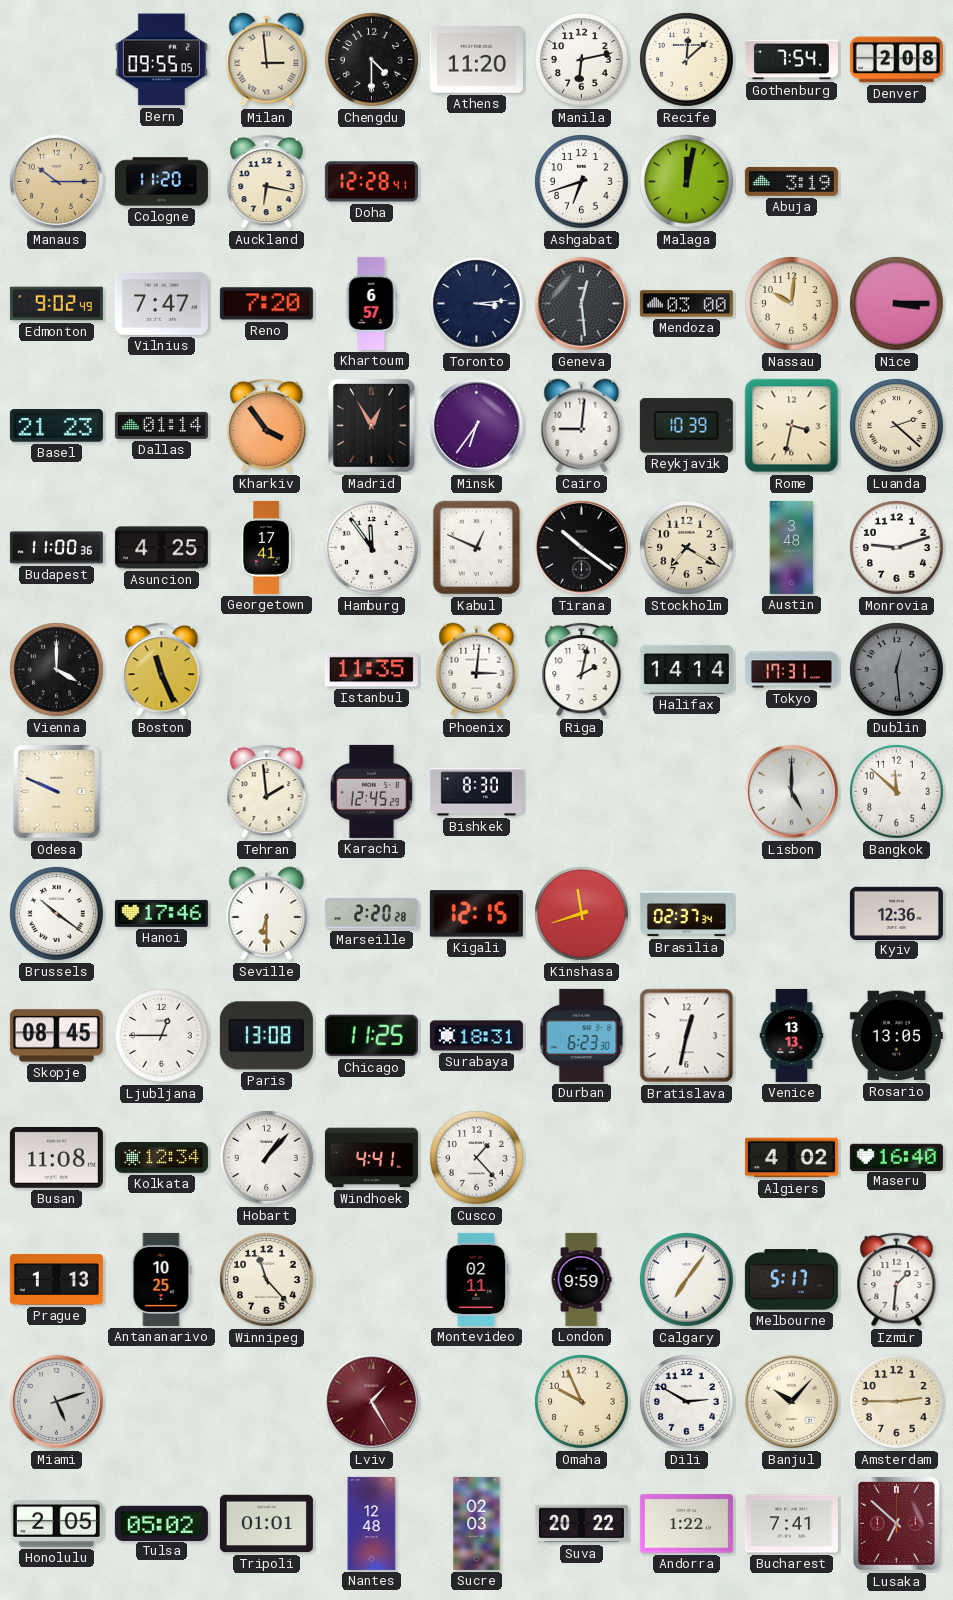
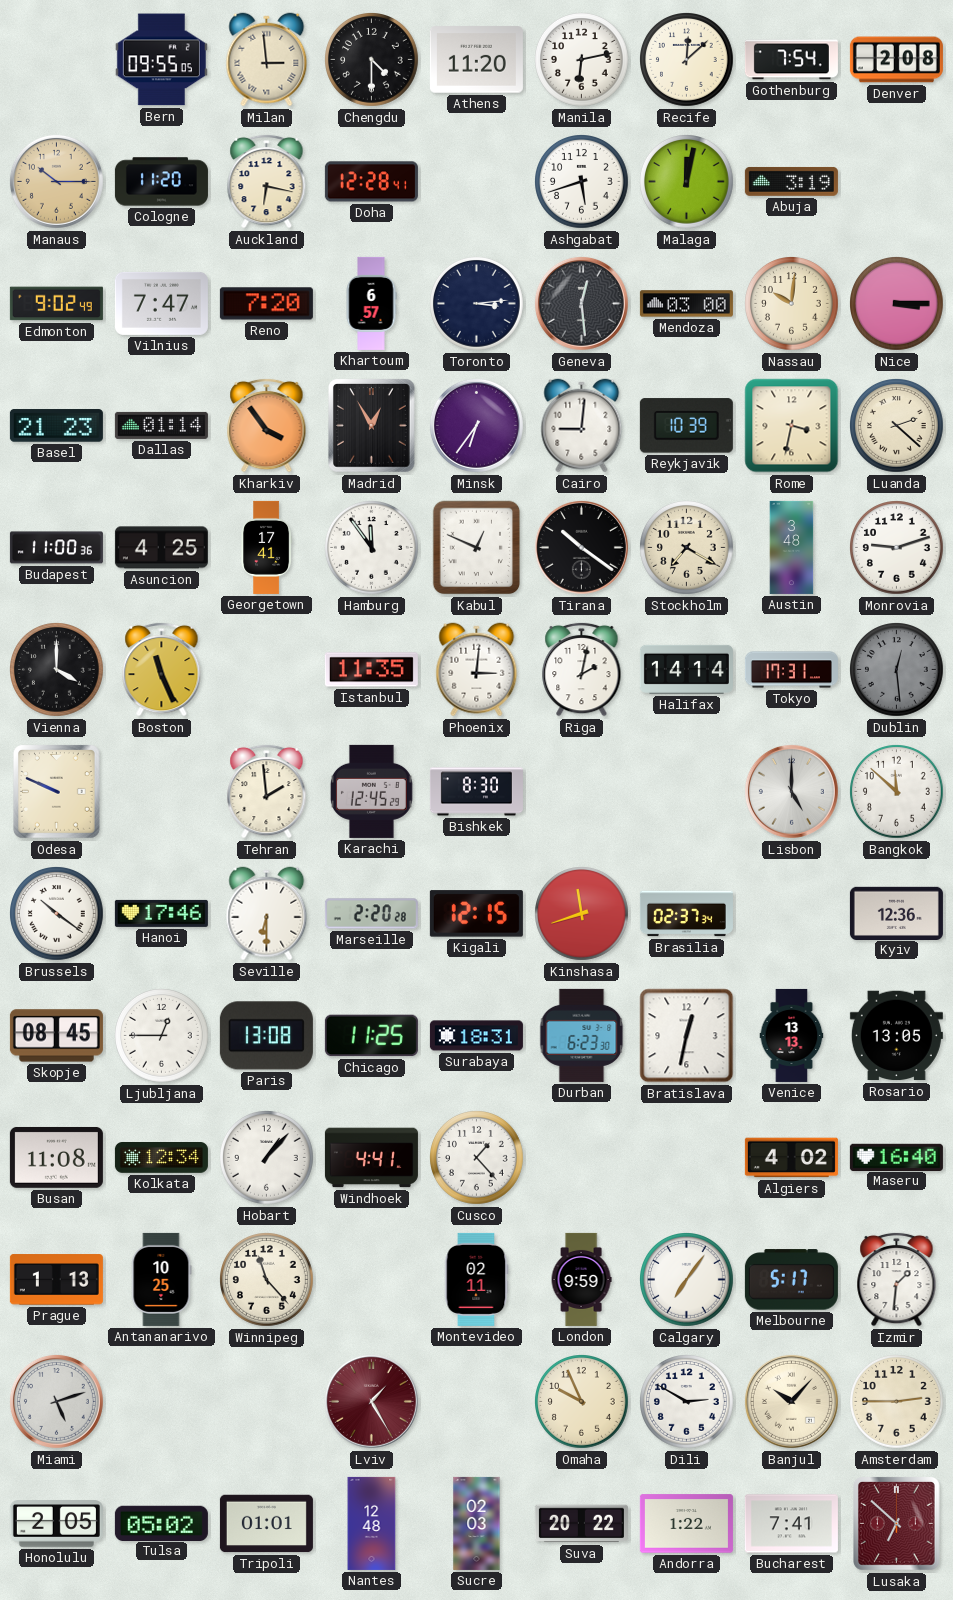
Ashgabat: 6:42 -> 5:42
